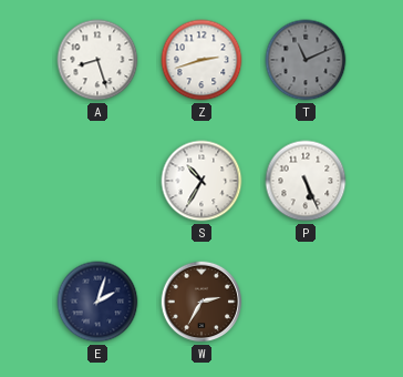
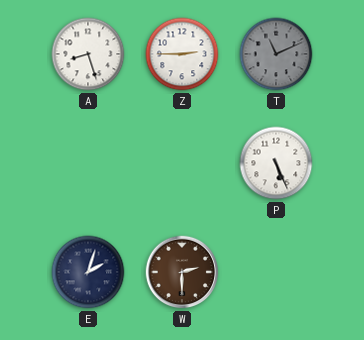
Z: 2:42 -> 2:45
S: 10:35 -> none
W: 2:35 -> 2:30
